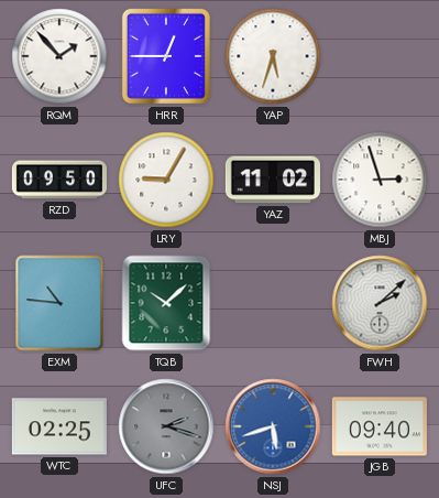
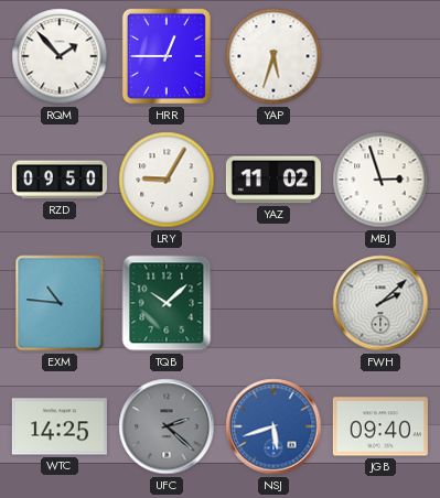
WTC: 02:25 -> 14:25
UFC: 2:18 -> 2:22
